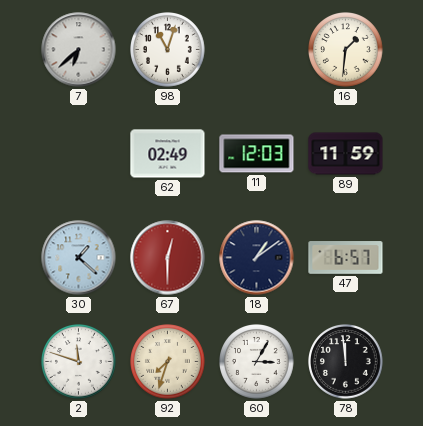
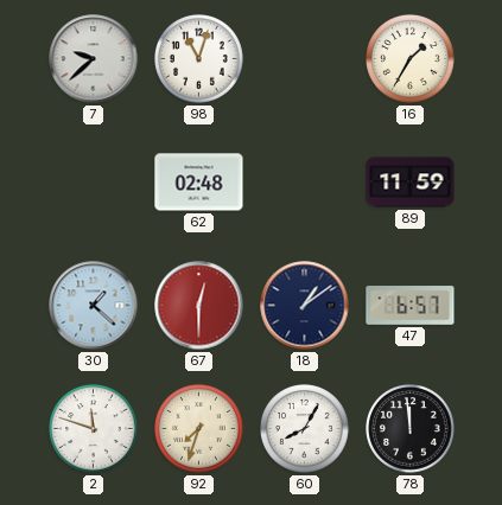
7: 6:38 -> 9:38
16: 1:31 -> 1:35
62: 02:49 -> 02:48
11: 12:03 -> none
60: 3:05 -> 8:05
